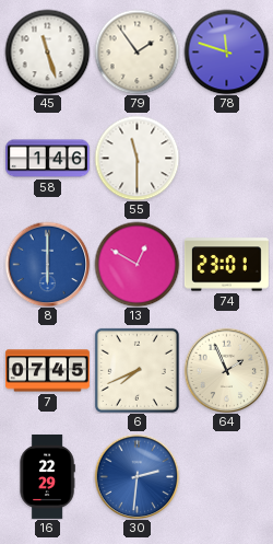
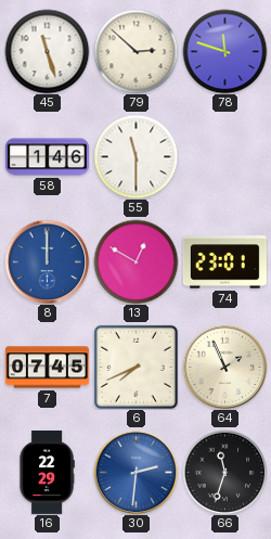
79: 1:54 -> 2:52
8: 6:00 -> 12:00
66: none -> 11:33
